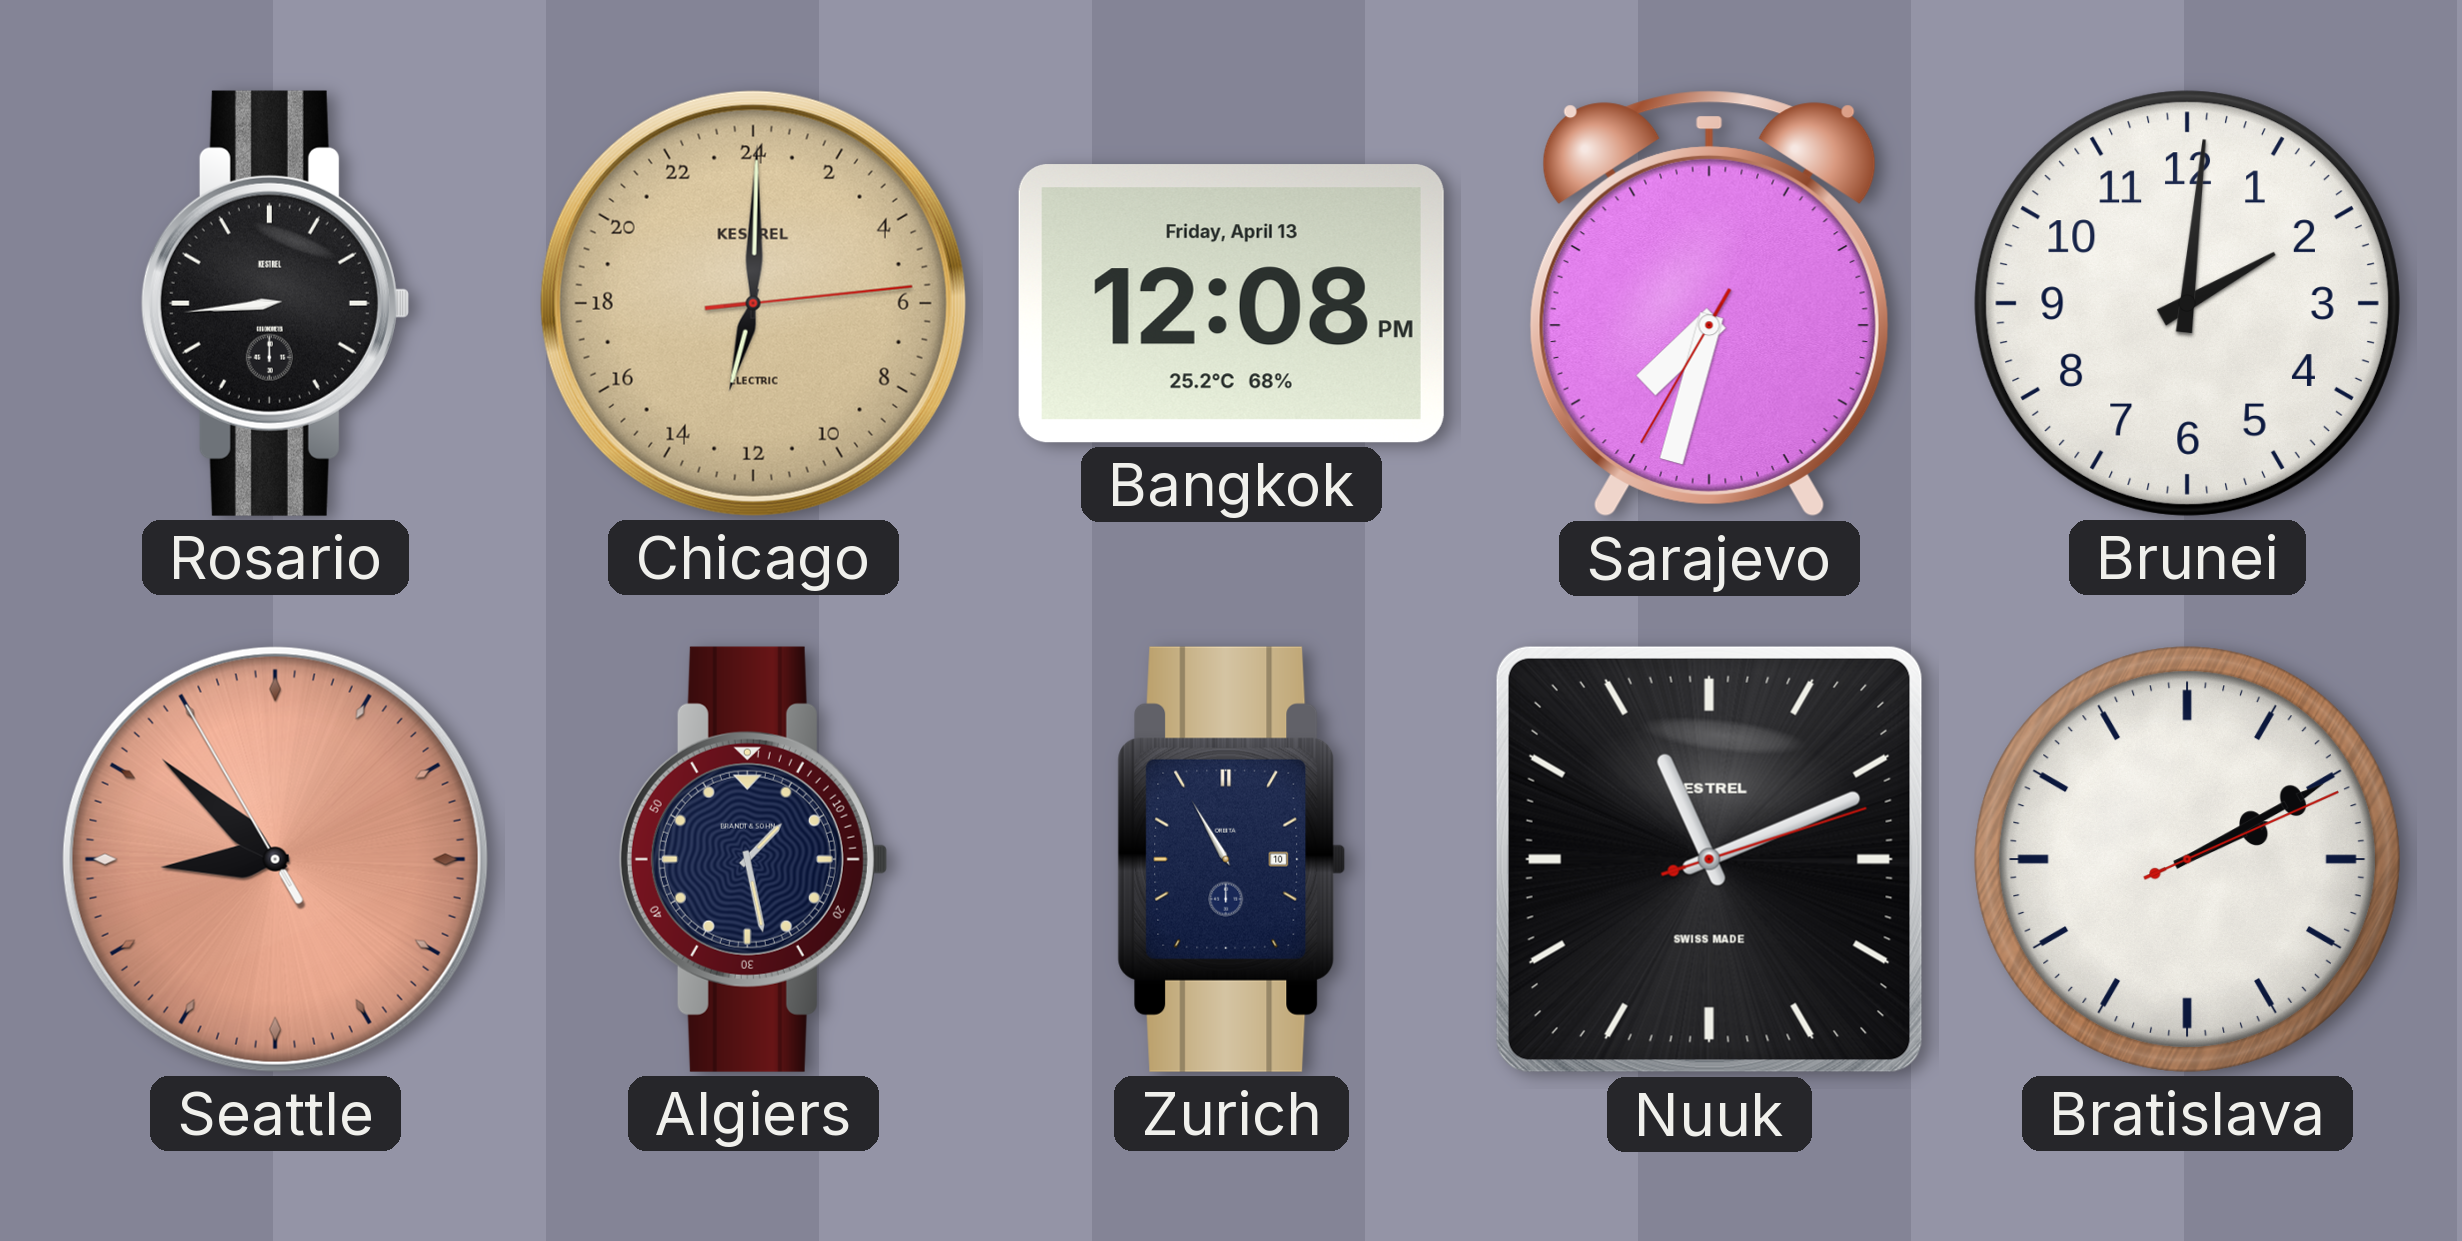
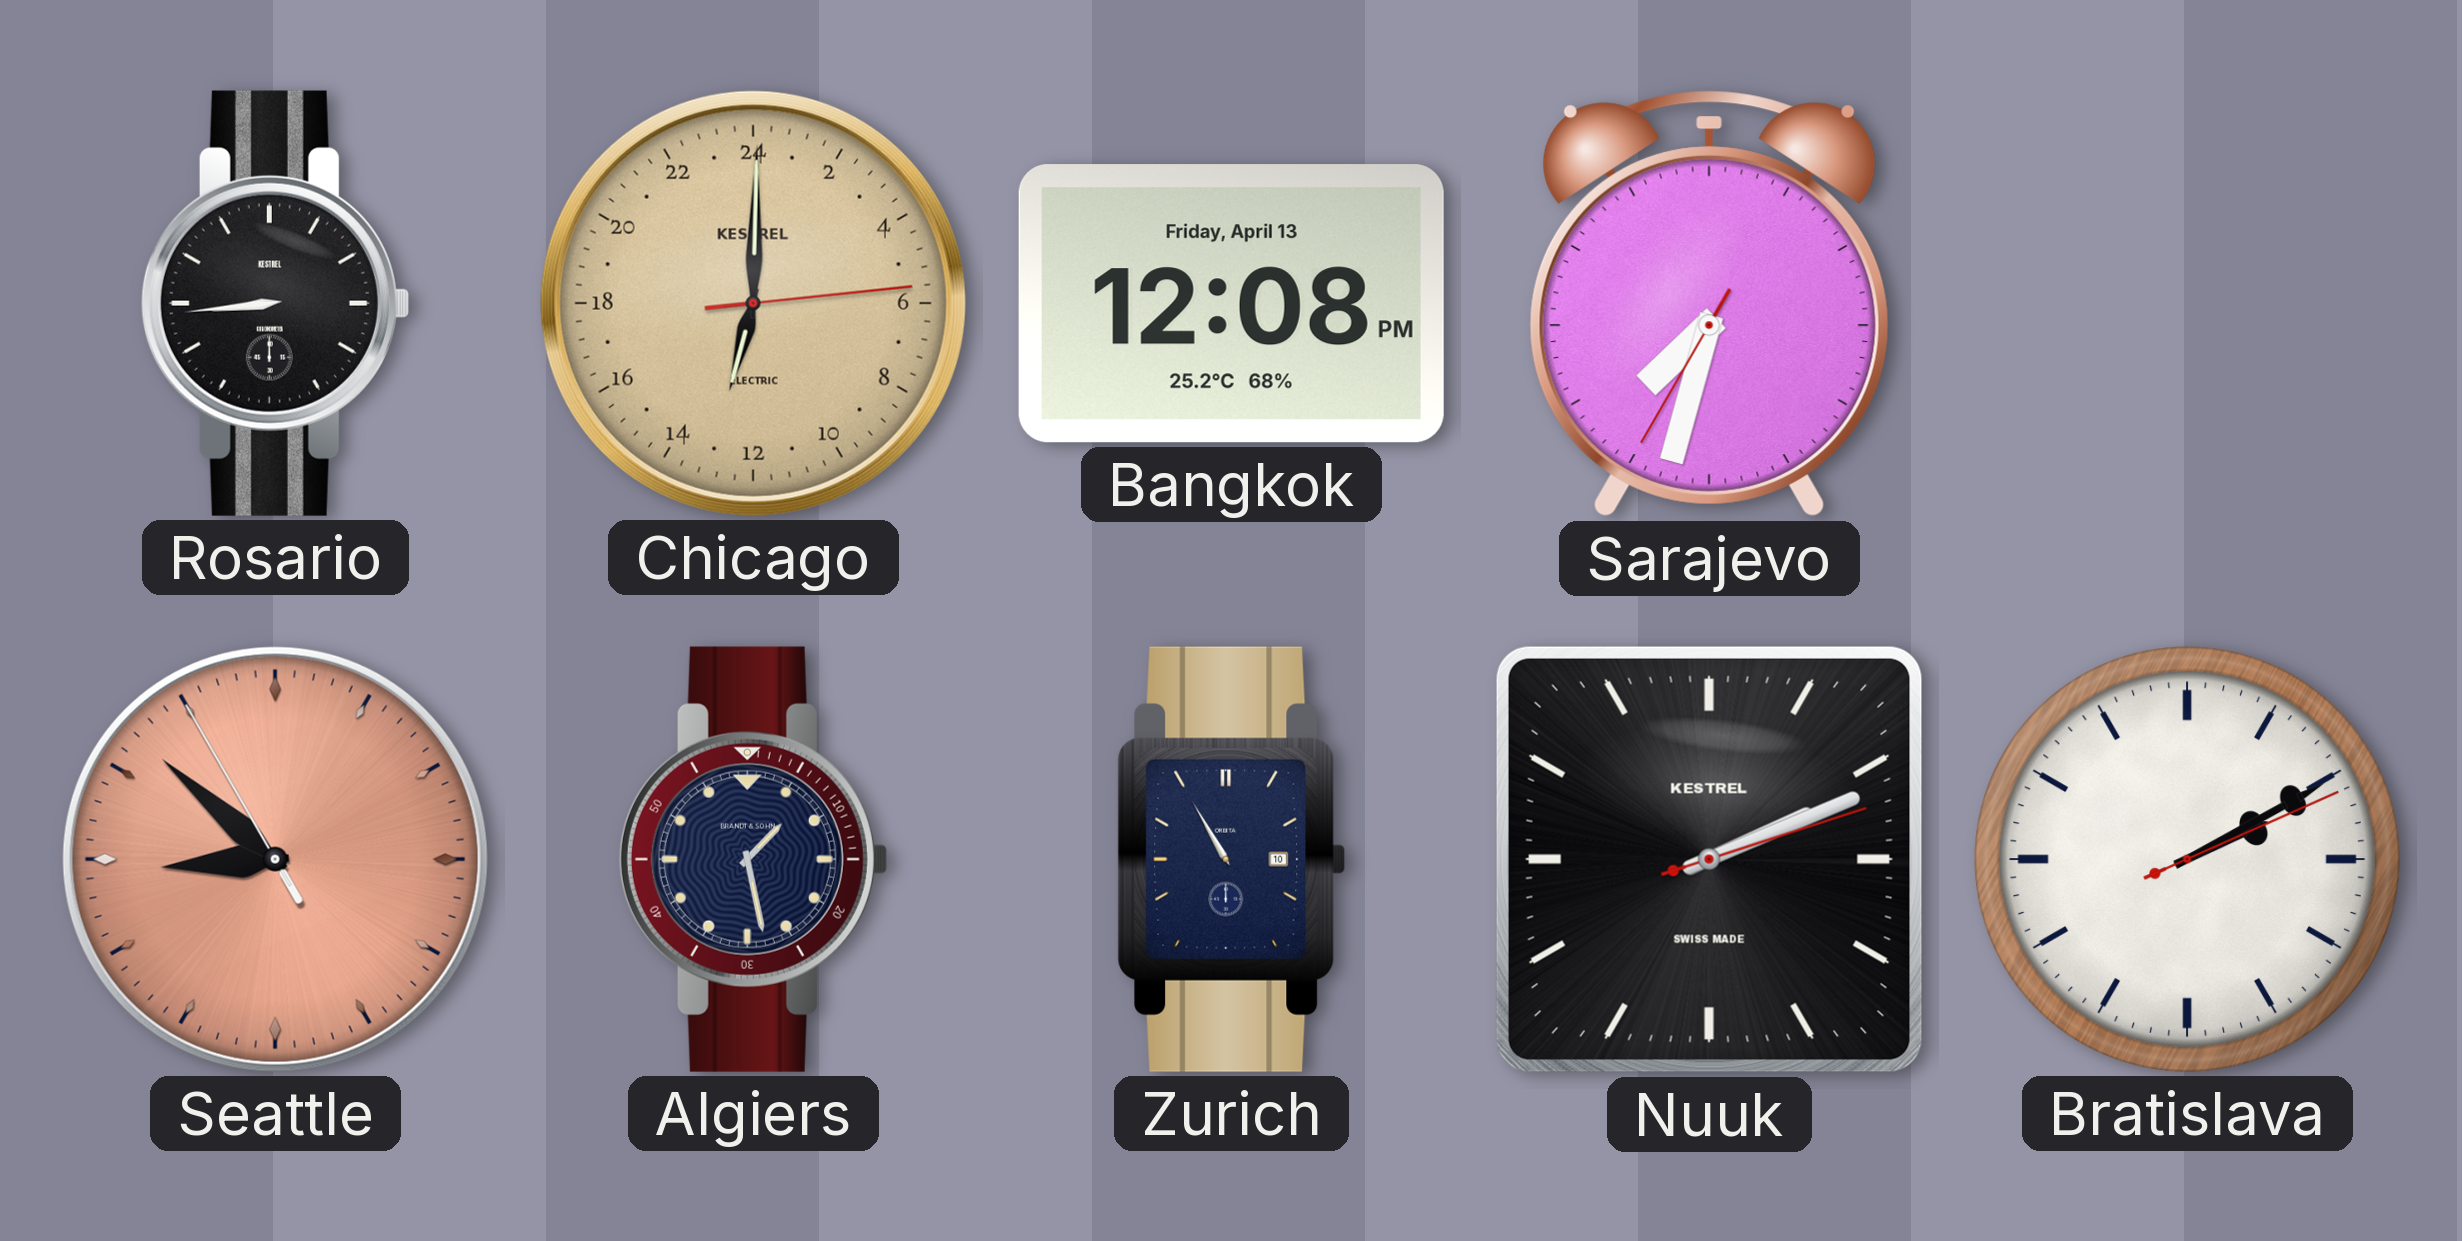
Brunei: 2:01 -> none
Nuuk: 11:11 -> 2:11
